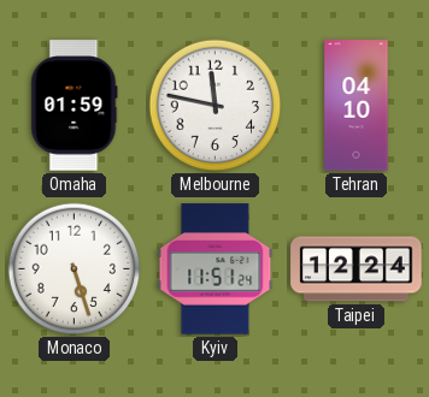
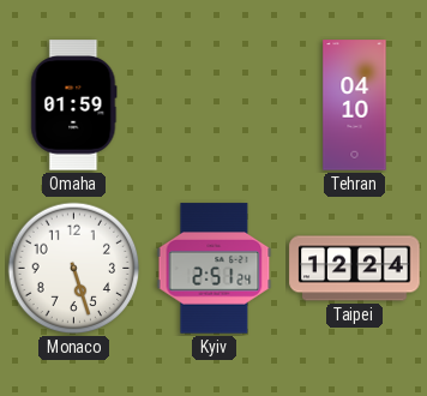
Melbourne: 11:47 -> none
Kyiv: 11:51 -> 2:51
